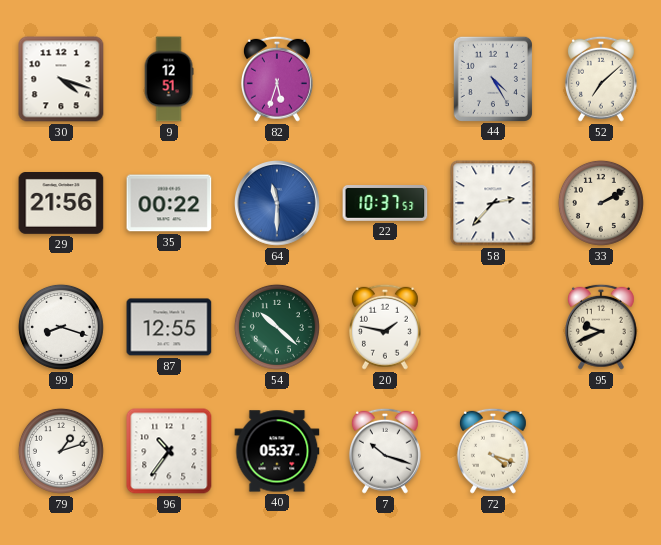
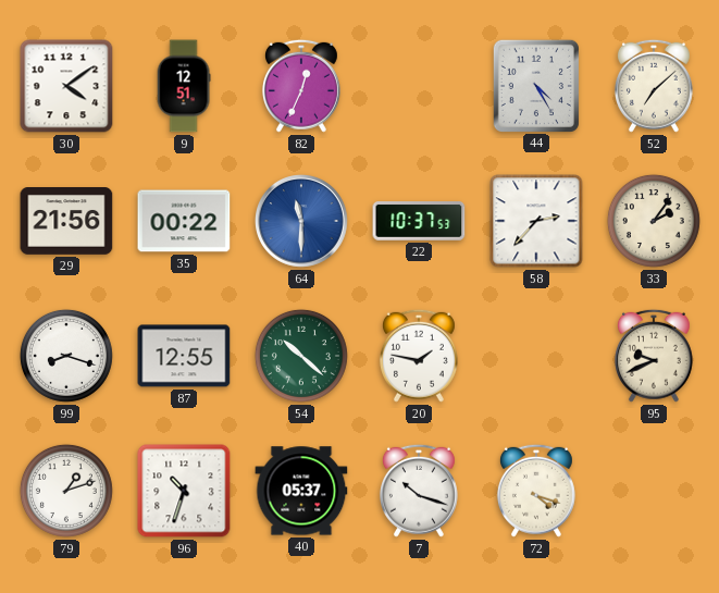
30: 4:18 -> 4:09
82: 5:33 -> 12:34
33: 2:10 -> 2:06
96: 10:36 -> 10:33
